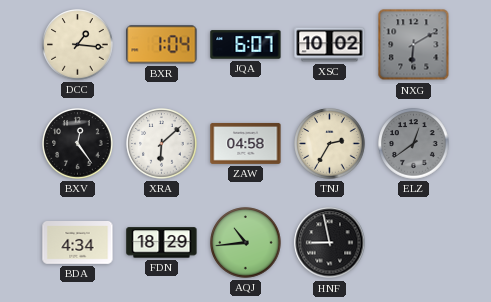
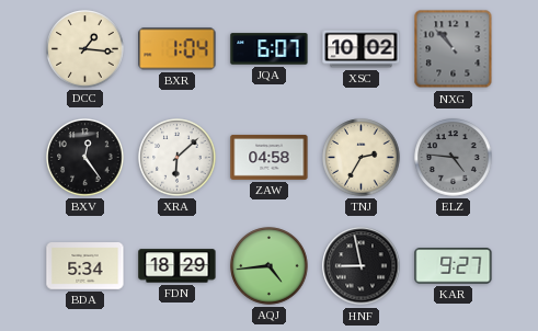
NXG: 6:10 -> 10:53
ELZ: 12:39 -> 4:46
BDA: 4:34 -> 5:34
AQJ: 10:44 -> 4:44
KAR: none -> 9:27
